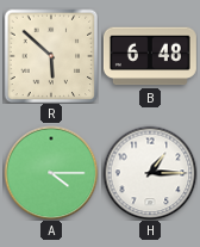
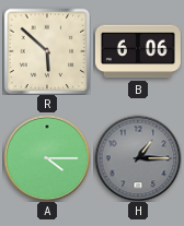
B: 6:48 -> 6:06
H dial: white -> grey
